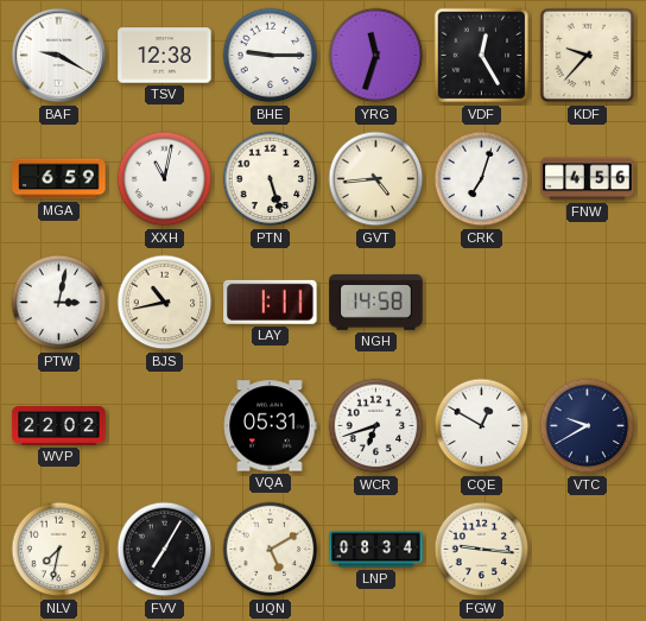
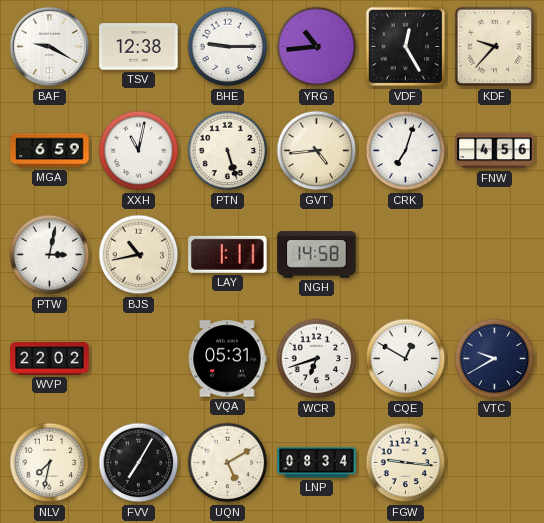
YRG: 11:33 -> 10:44
